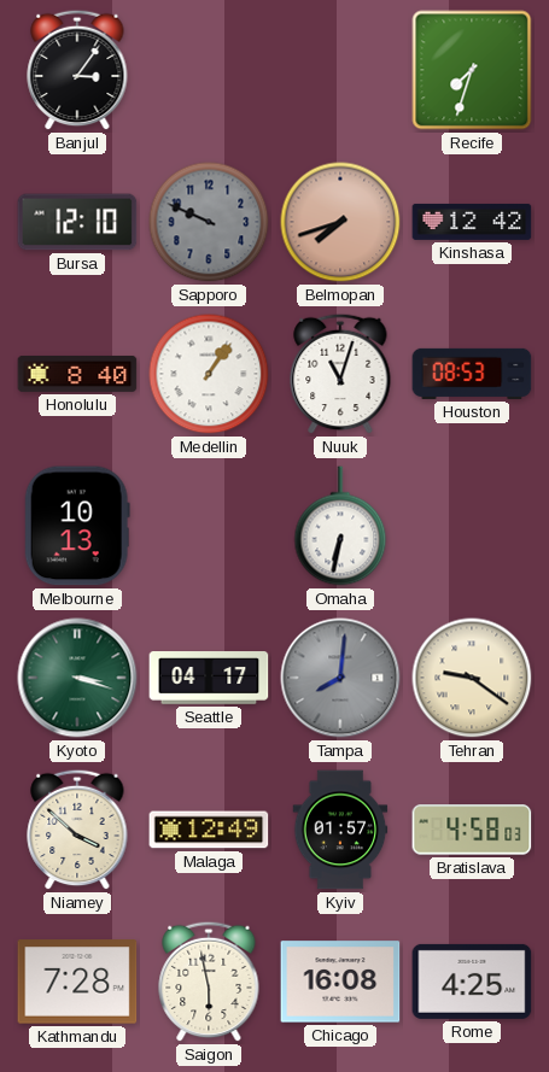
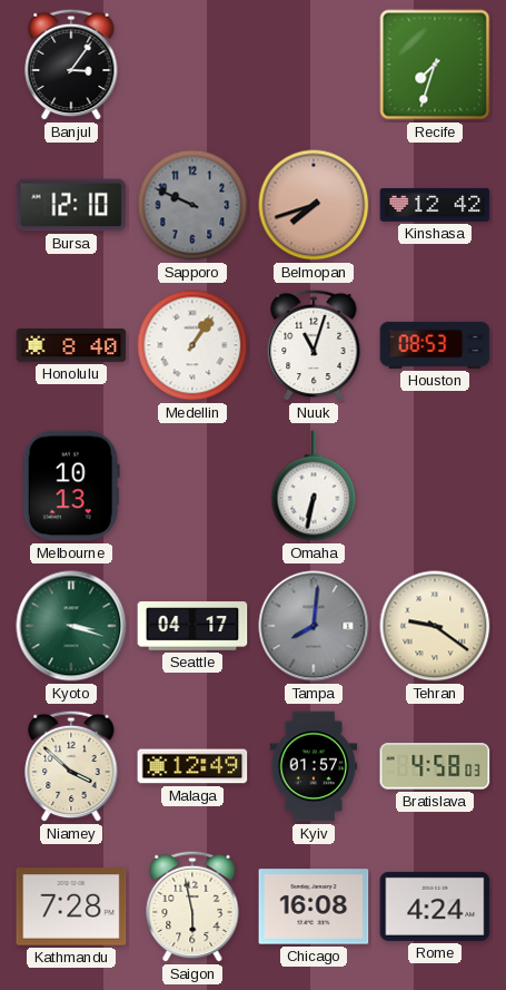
Rome: 4:25 -> 4:24
